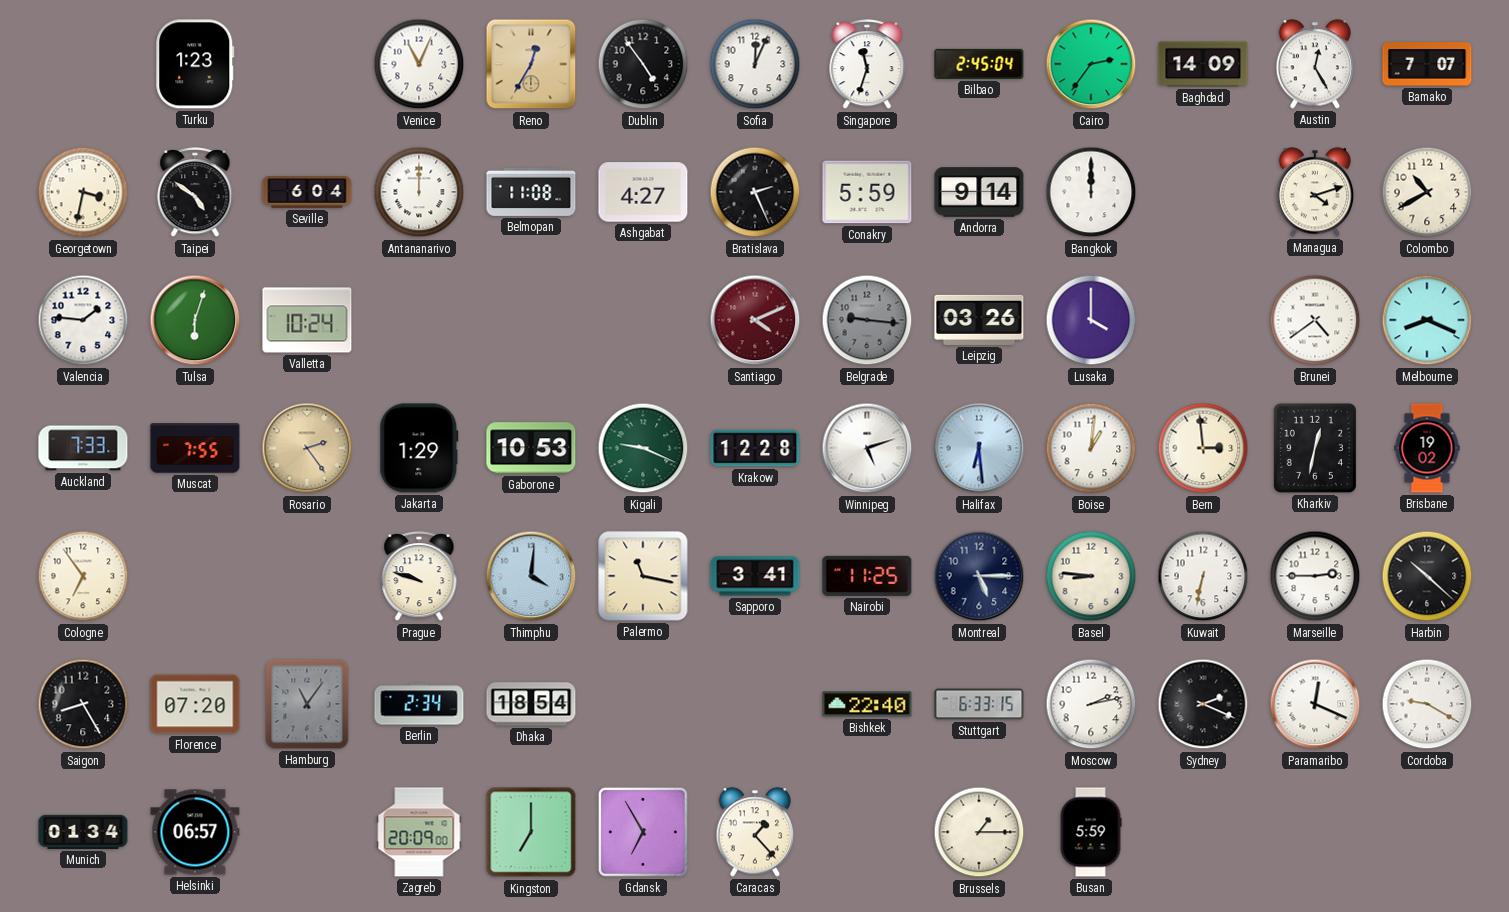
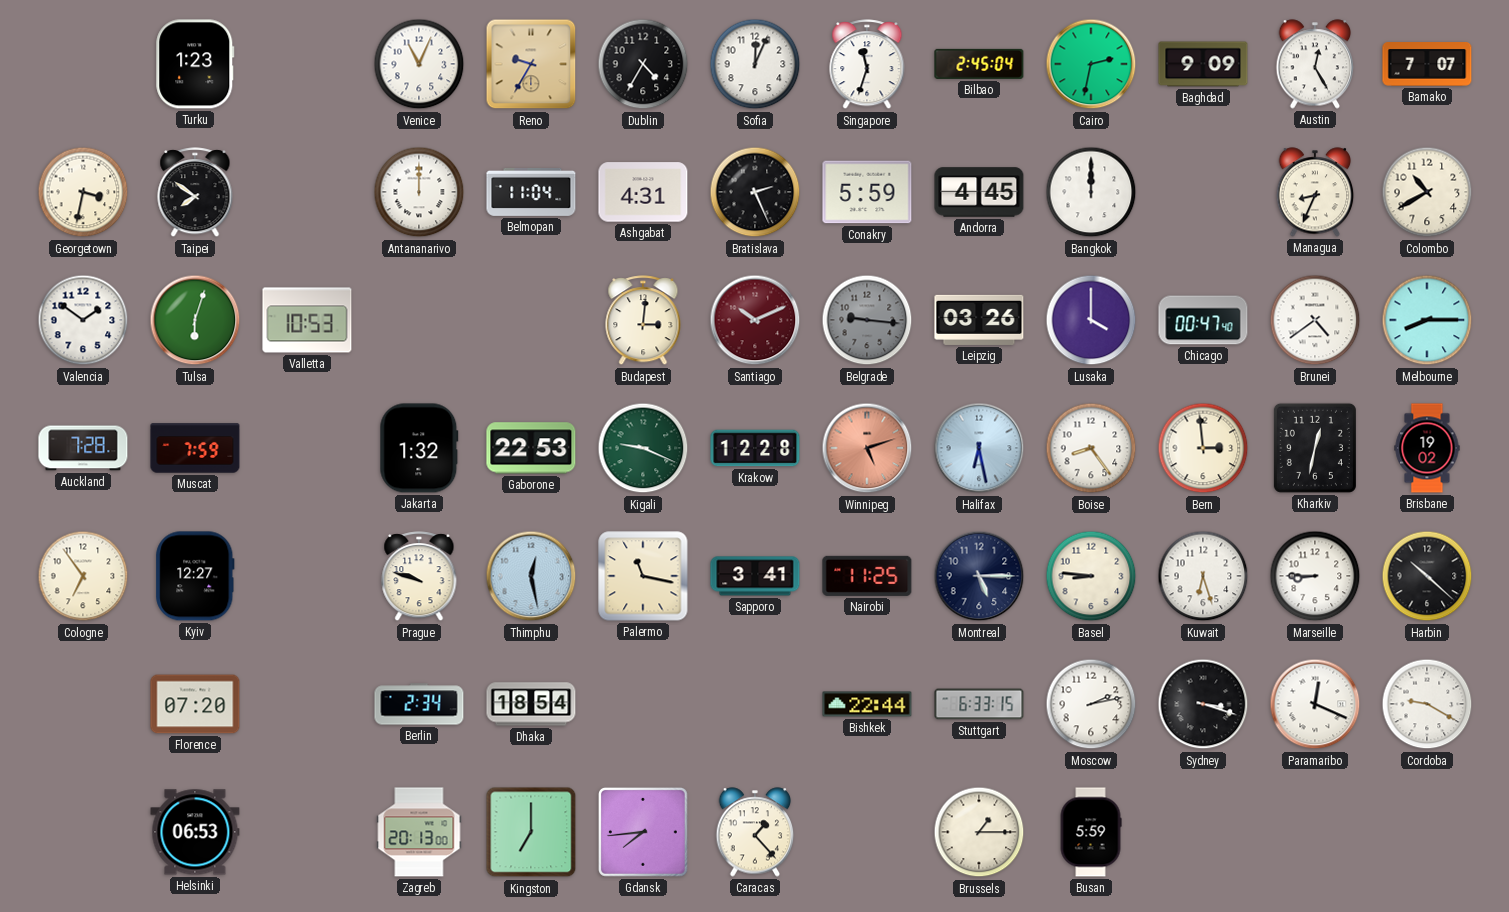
Reno: 12:35 -> 9:35
Dublin: 4:54 -> 4:35
Cairo: 2:36 -> 2:32
Baghdad: 14:09 -> 9:09
Taipei: 4:51 -> 7:51
Seville: 6:04 -> none
Belmopan: 11:08 -> 11:04
Ashgabat: 4:27 -> 4:31
Andorra: 9:14 -> 4:45
Managua: 4:12 -> 8:34
Valencia: 1:46 -> 1:51
Valletta: 10:24 -> 10:53
Budapest: none -> 3:01
Santiago: 4:11 -> 10:11
Chicago: none -> 00:47
Melbourne: 8:19 -> 8:15
Auckland: 7:33 -> 7:28
Muscat: 7:55 -> 7:59
Rosario: 2:24 -> none
Jakarta: 1:29 -> 1:32
Gaborone: 10:53 -> 22:53
Winnipeg dial: white -> salmon
Halifax: 6:29 -> 6:28
Boise: 1:01 -> 8:24
Kyiv: none -> 12:27
Thimphu: 4:01 -> 12:28
Kuwait: 6:32 -> 6:27
Marseille: 2:45 -> 8:45
Saigon: 8:25 -> none
Hamburg: 11:06 -> none
Bishkek: 22:40 -> 22:44
Sydney: 2:19 -> 3:18
Munich: 01:34 -> none
Helsinki: 06:57 -> 06:53
Zagreb: 20:09 -> 20:13
Gdansk: 6:55 -> 7:44
